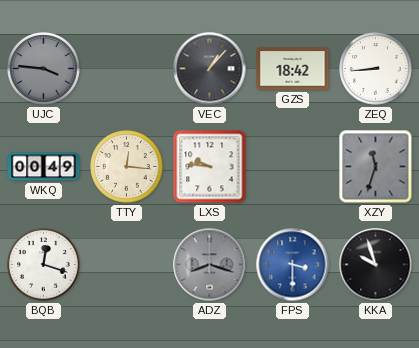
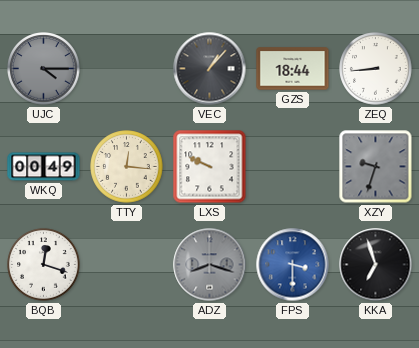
UJC: 3:46 -> 4:15
GZS: 18:42 -> 18:44
LXS: 9:46 -> 9:49
XZY: 11:33 -> 9:33
KKA: 9:57 -> 6:57
